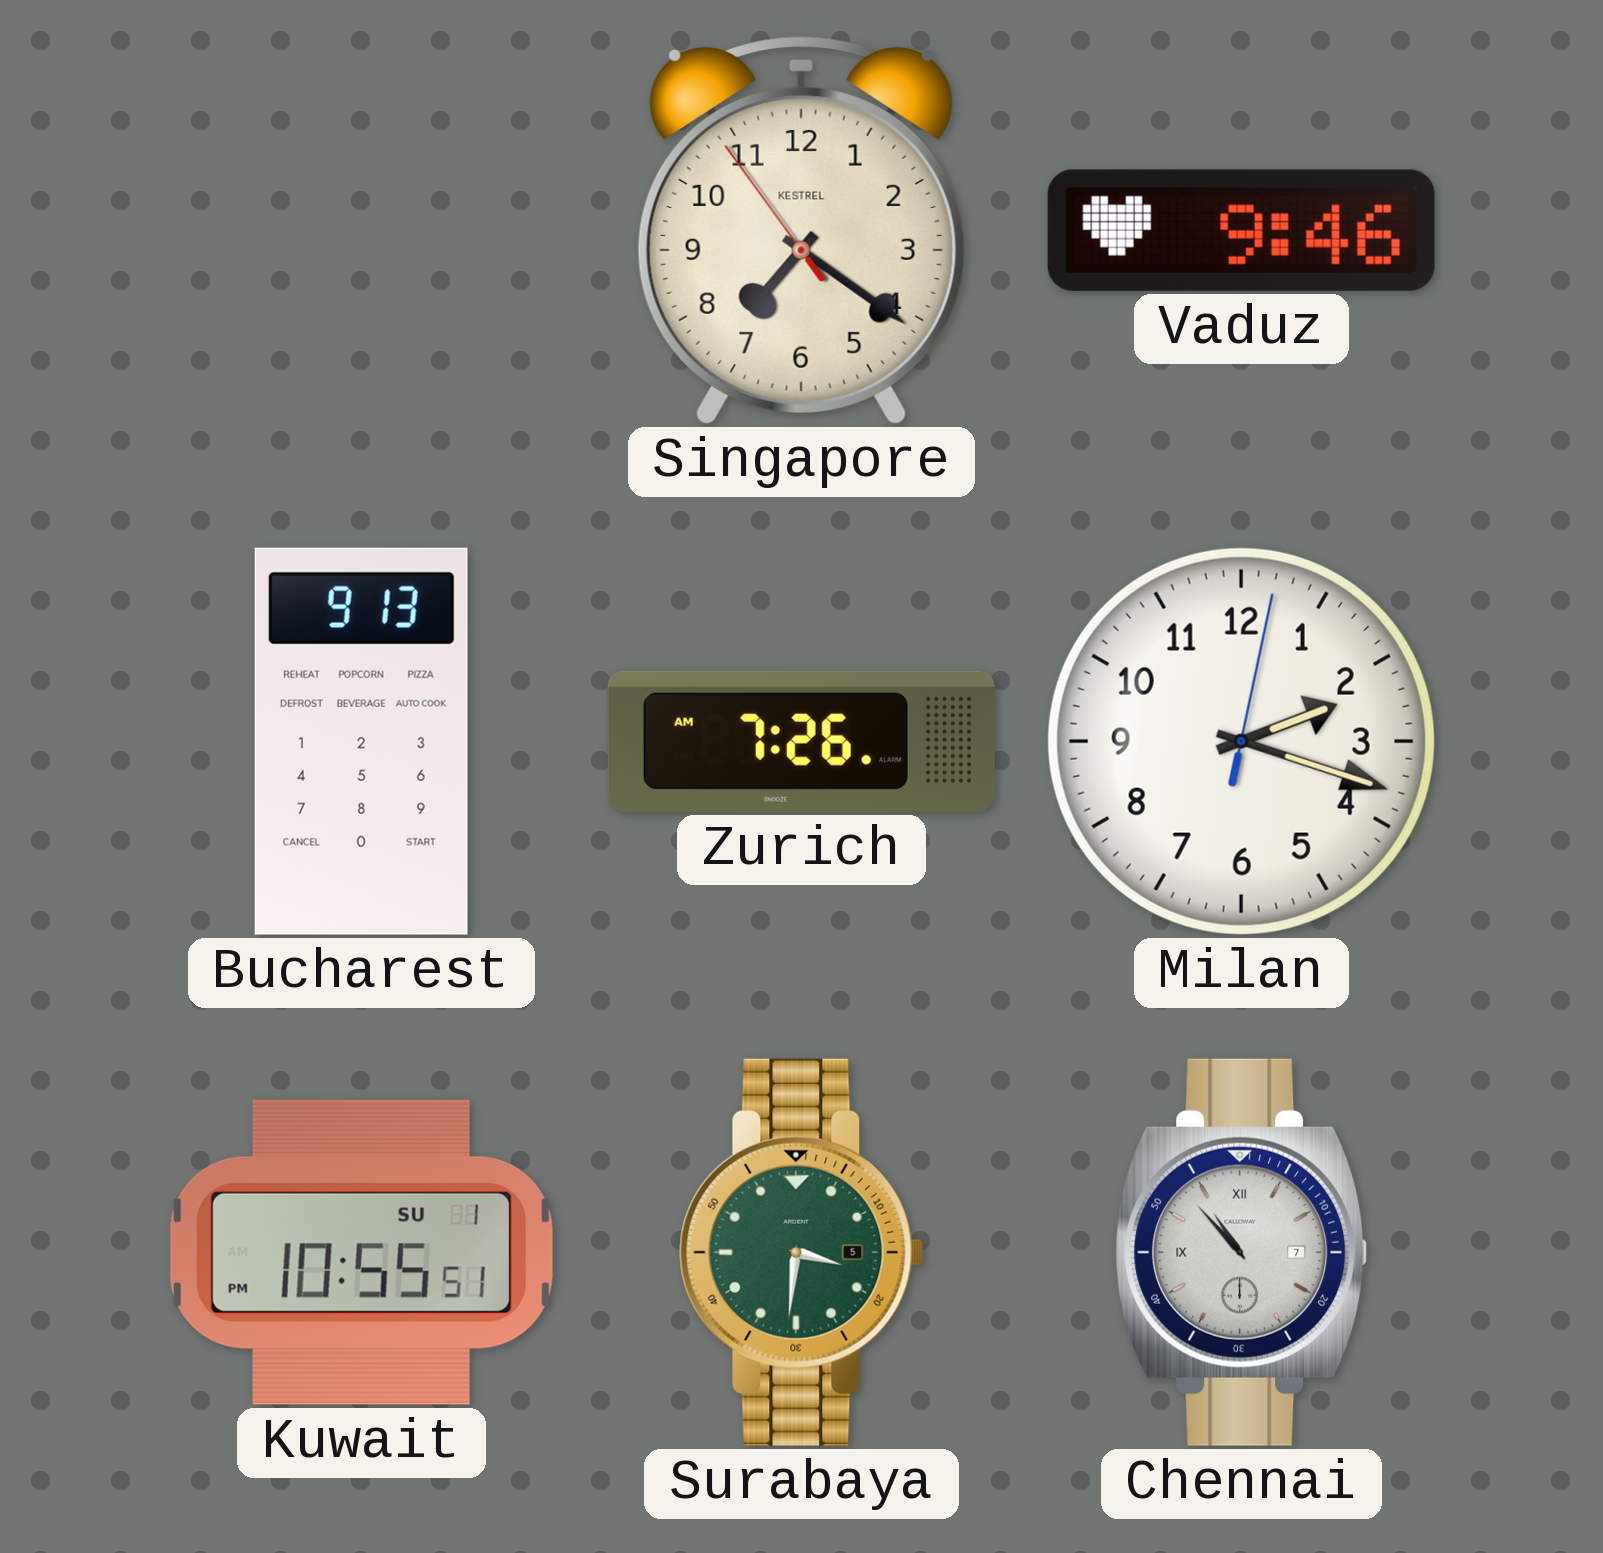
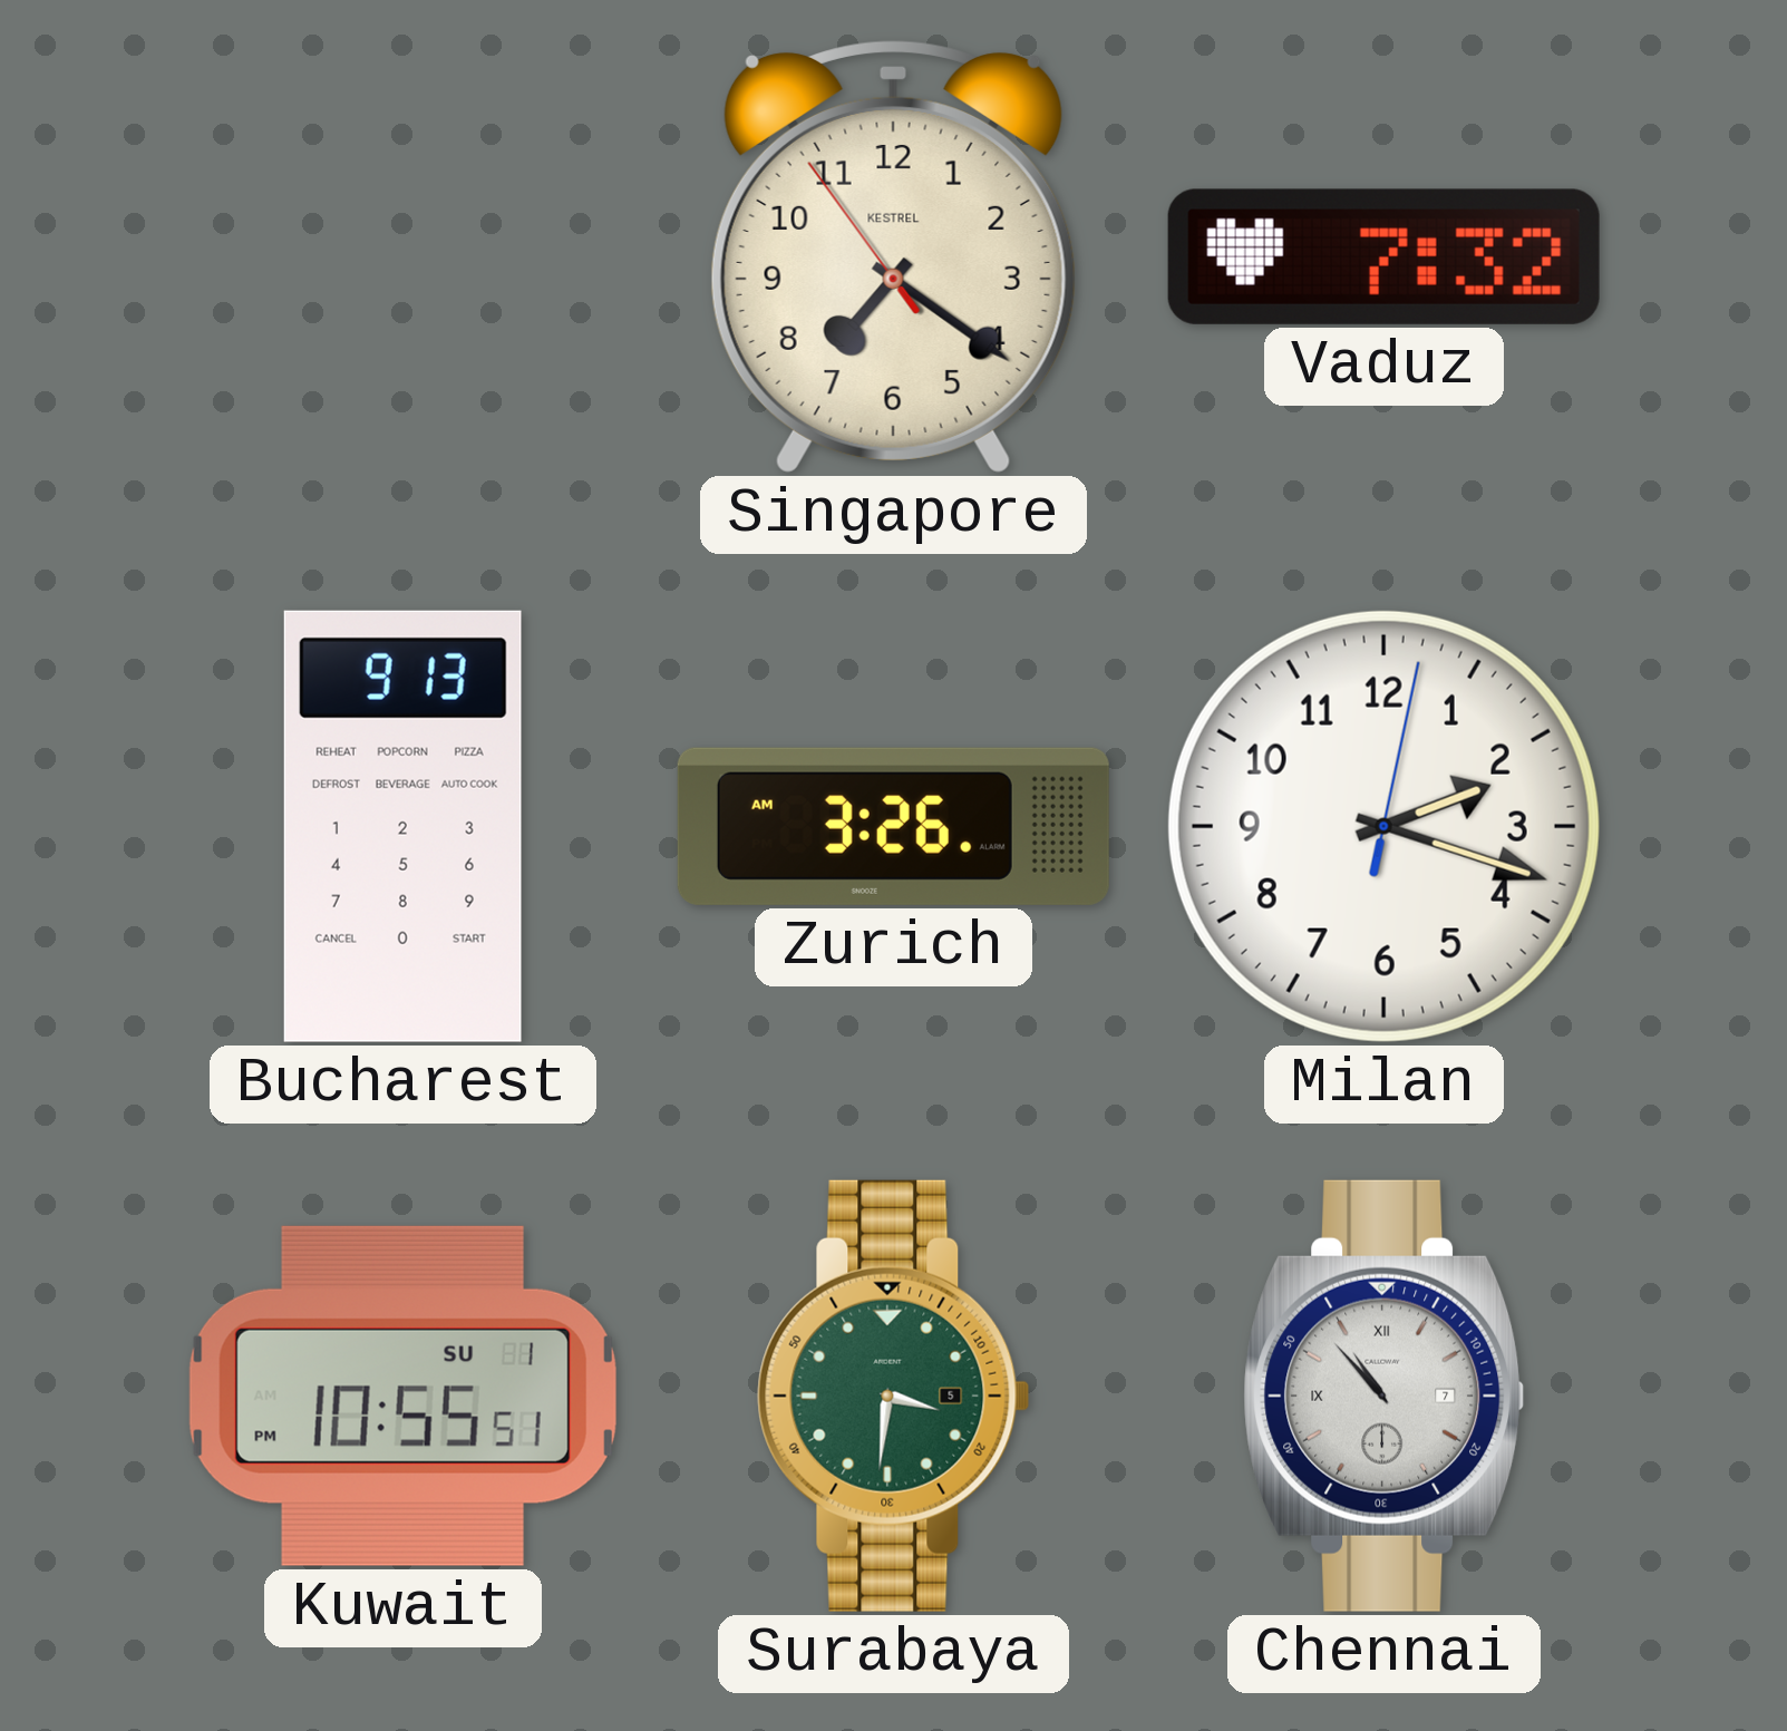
Vaduz: 9:46 -> 7:32
Zurich: 7:26 -> 3:26
